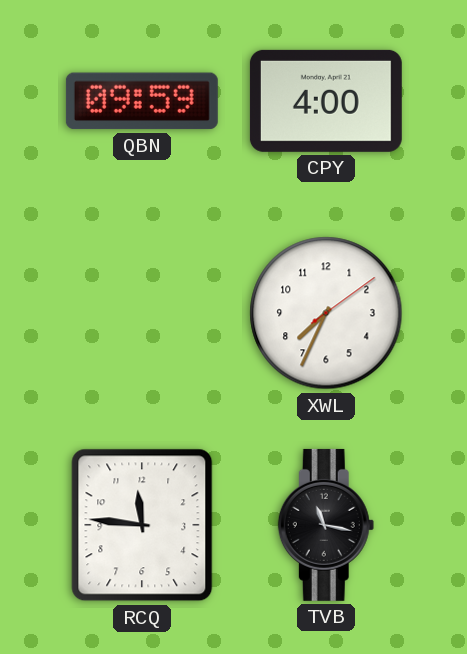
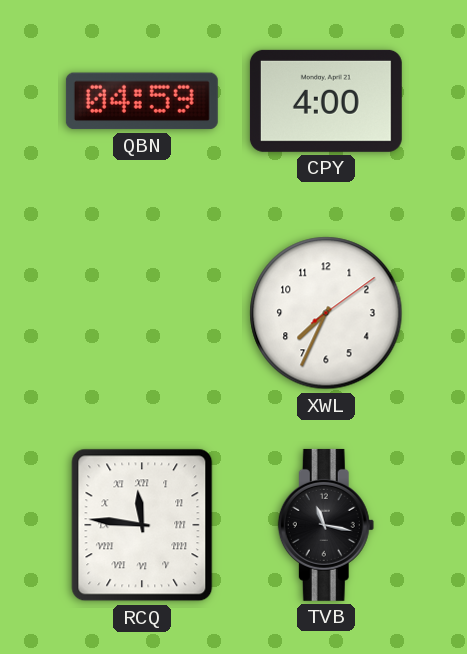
QBN: 09:59 -> 04:59
RCQ numerals: Arabic -> Roman
